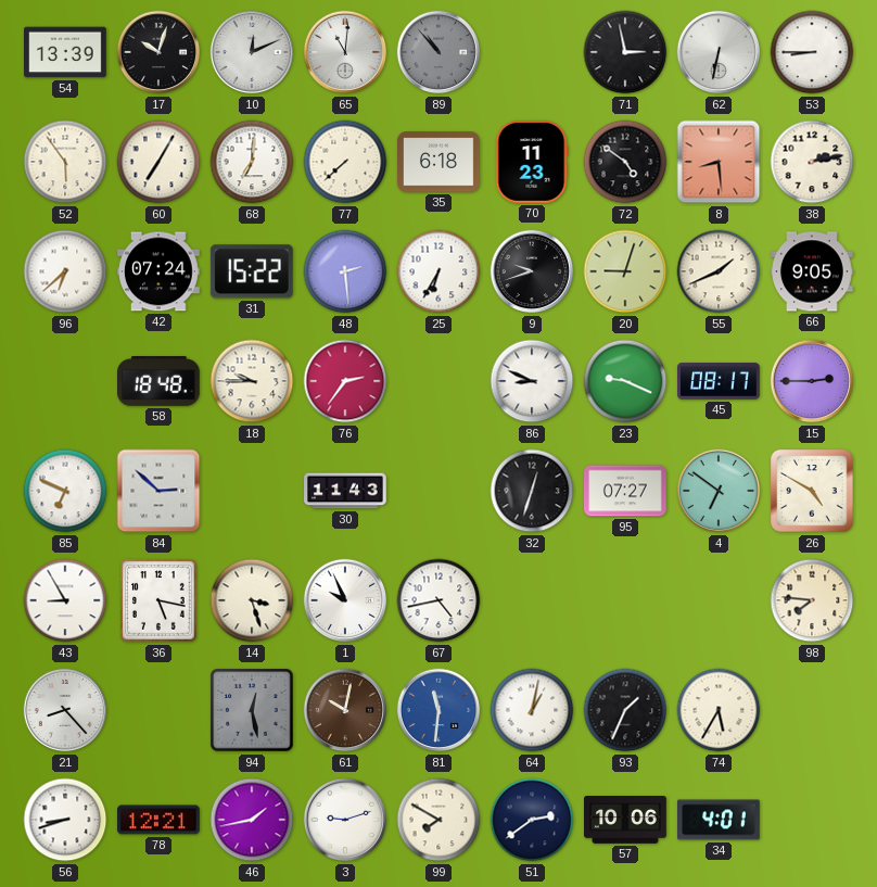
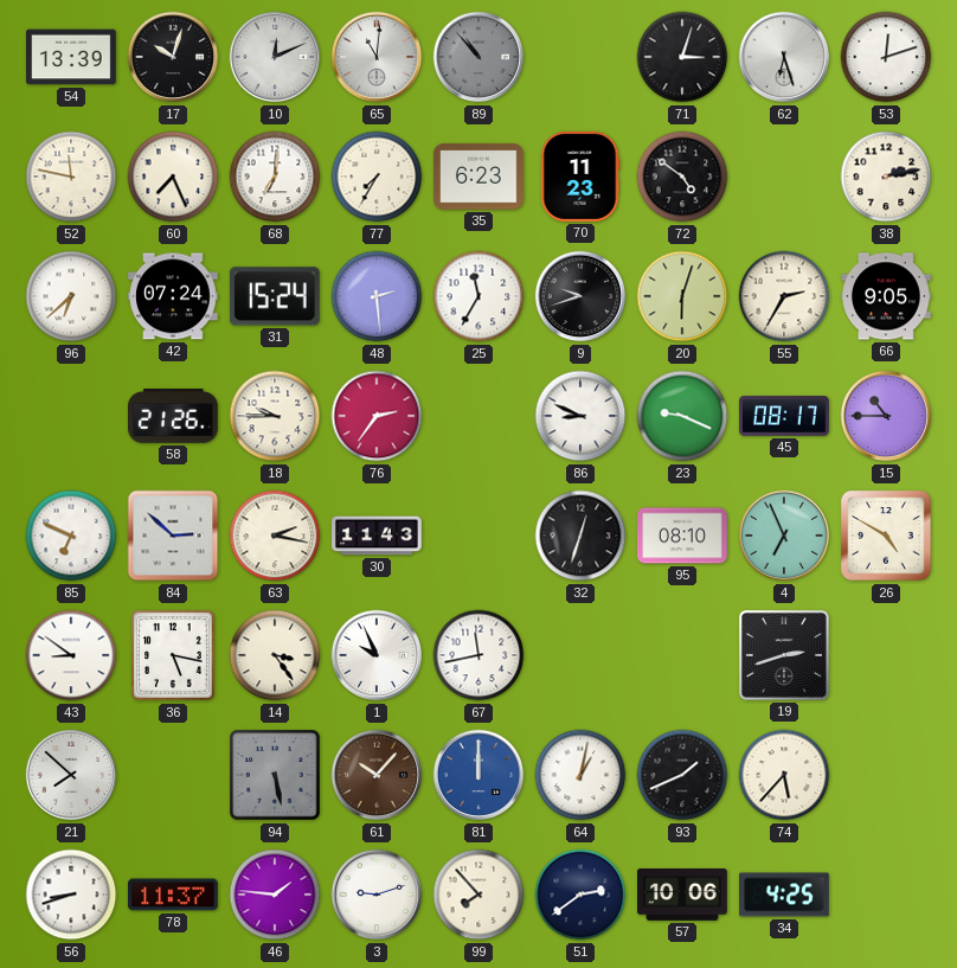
71: 2:58 -> 3:03
62: 6:32 -> 6:27
53: 8:45 -> 12:12
52: 5:54 -> 11:47
60: 7:05 -> 7:26
77: 7:38 -> 7:35
35: 6:18 -> 6:23
8: 8:29 -> none
31: 15:22 -> 15:24
25: 6:35 -> 11:35
20: 9:03 -> 6:03
55: 1:41 -> 2:35
58: 18:48 -> 21:26
15: 2:45 -> 10:45
63: none -> 2:17
95: 07:27 -> 08:10
4: 6:51 -> 6:56
43: 8:55 -> 8:51
14: 3:27 -> 3:24
67: 4:43 -> 11:43
19: none -> 2:42
98: 7:46 -> none
21: 8:23 -> 7:52
94: 12:28 -> 5:28
61: 10:02 -> 10:07
81: 11:31 -> 12:00
93: 1:34 -> 1:41
74: 5:35 -> 5:37
78: 12:21 -> 11:37
46: 1:43 -> 1:46
99: 7:50 -> 7:53
34: 4:01 -> 4:25
